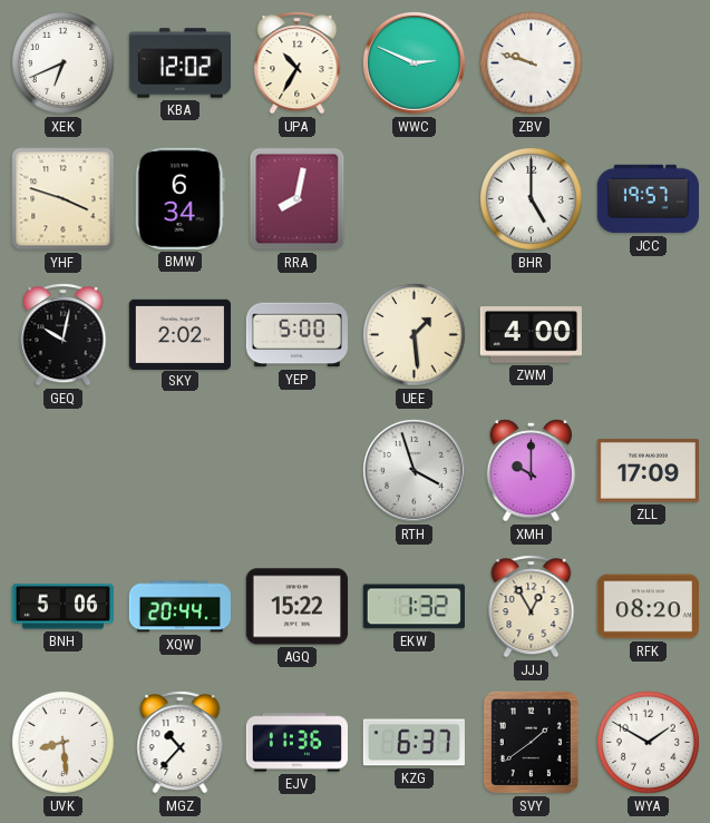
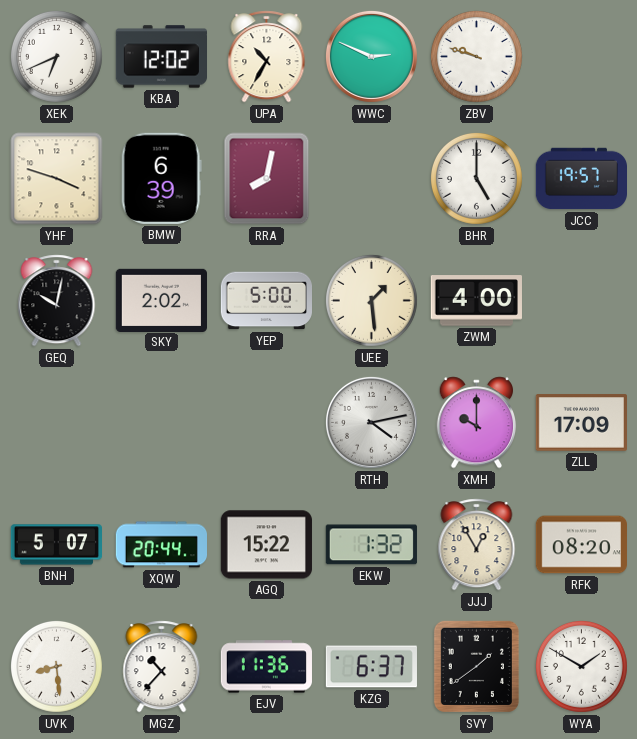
BMW: 6:34 -> 6:39
RTH: 3:57 -> 4:13
BNH: 5:06 -> 5:07
